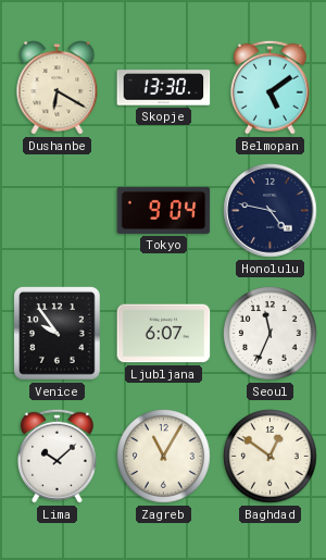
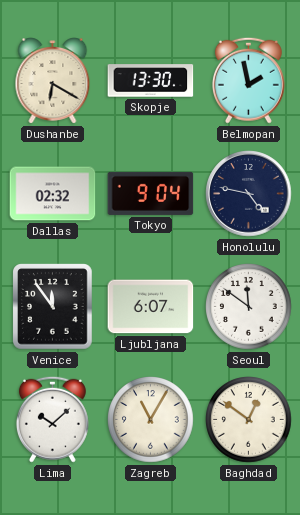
Belmopan: 5:09 -> 1:58
Dallas: none -> 02:32
Venice: 9:54 -> 11:54
Seoul: 11:34 -> 11:51
